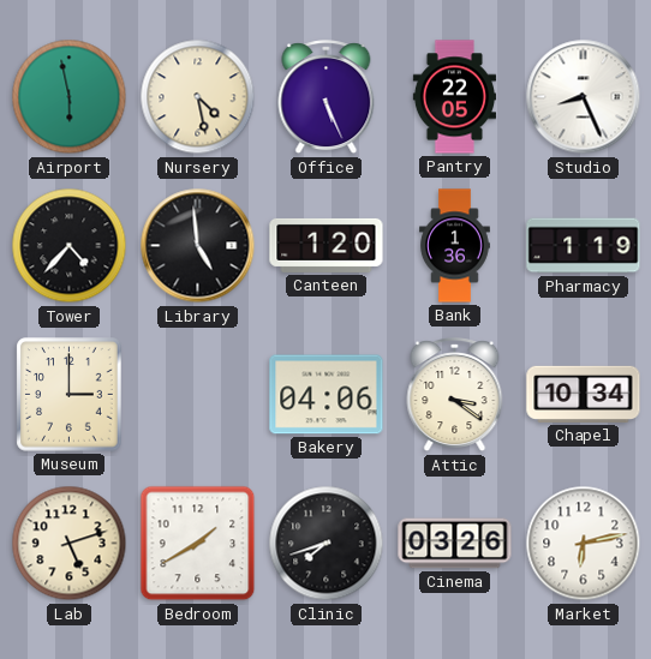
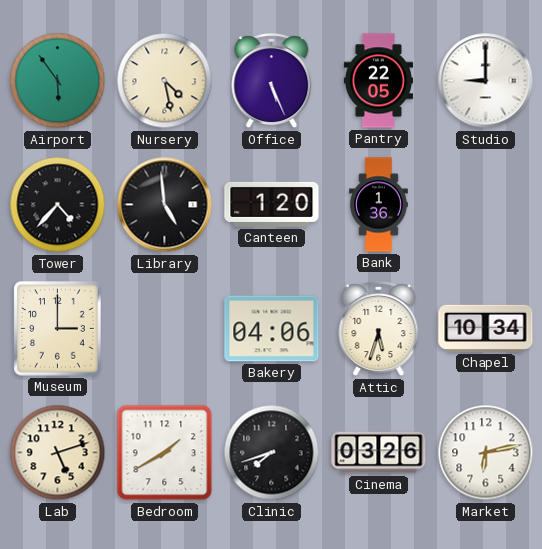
Airport: 5:58 -> 5:54
Studio: 8:26 -> 9:00
Pharmacy: 1:19 -> none
Attic: 3:21 -> 5:33
